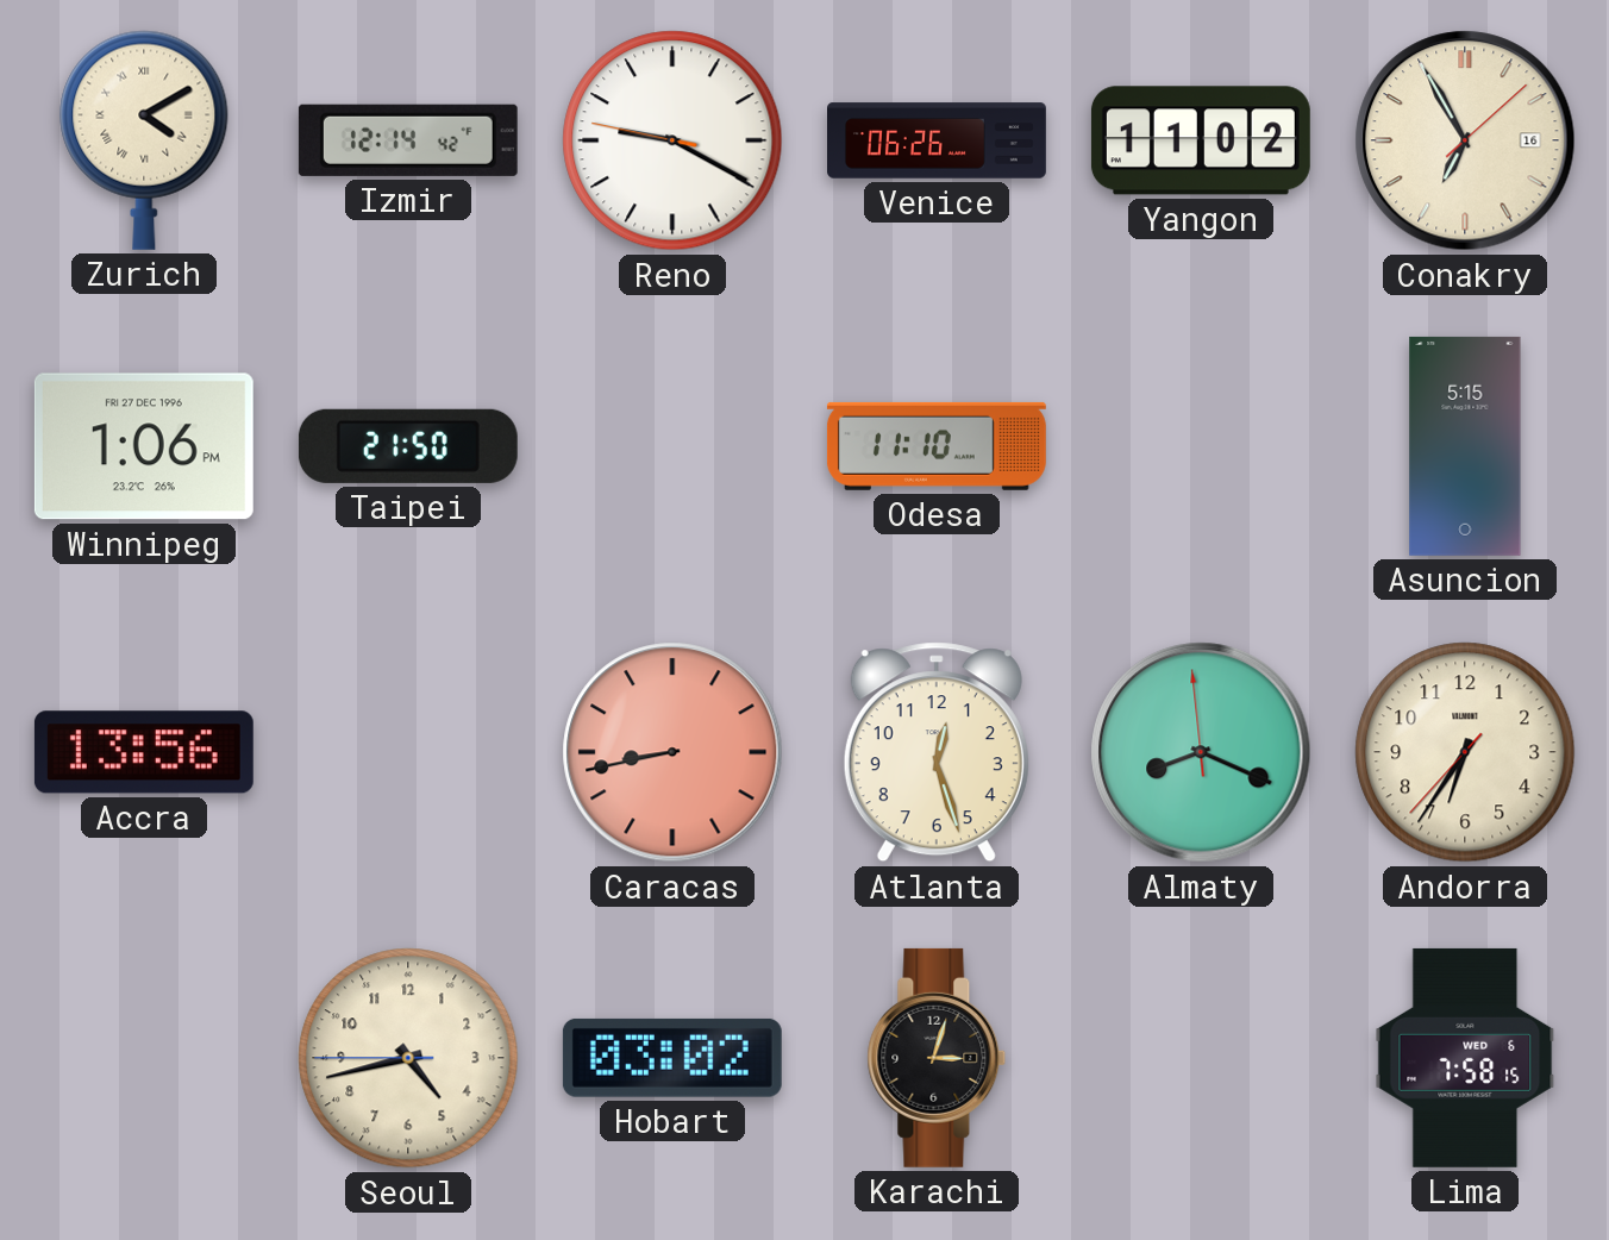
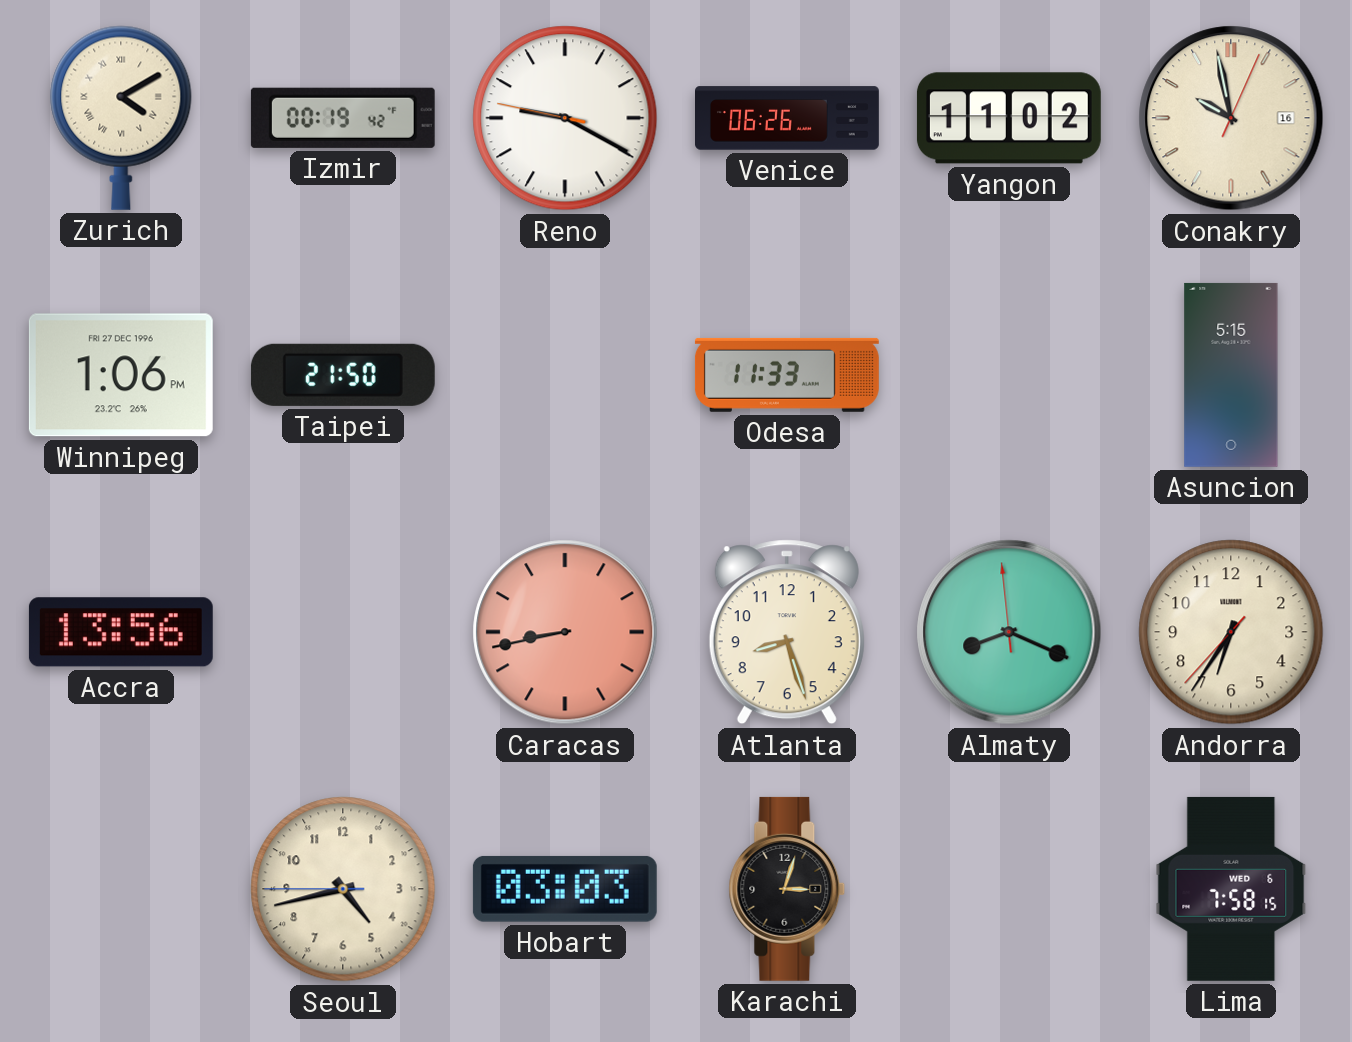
Izmir: 12:14 -> 00:19
Conakry: 6:55 -> 9:58
Odesa: 11:10 -> 11:33
Atlanta: 12:27 -> 8:27
Hobart: 03:02 -> 03:03
